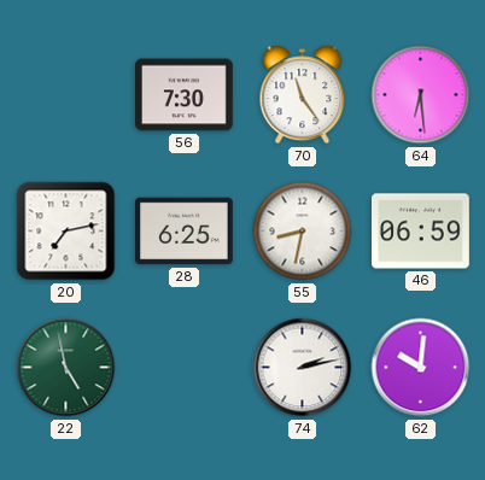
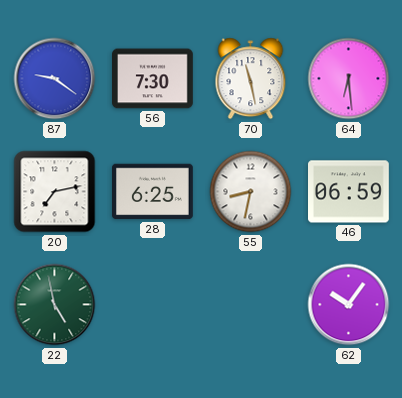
87: none -> 9:21
70: 11:24 -> 11:28
74: 2:13 -> none
62: 10:01 -> 10:06
